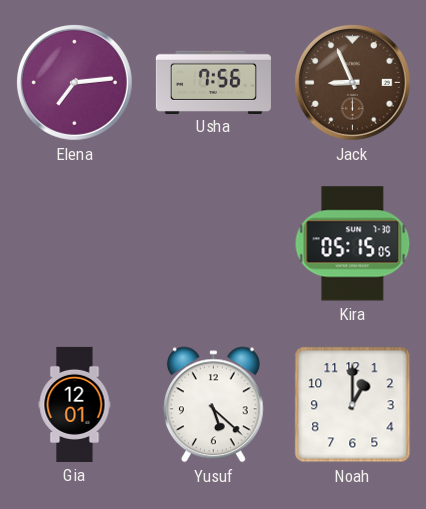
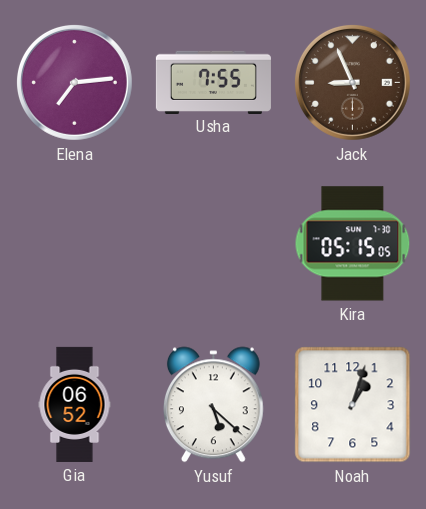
Usha: 7:56 -> 7:55
Gia: 12:01 -> 06:52
Noah: 1:00 -> 1:03
